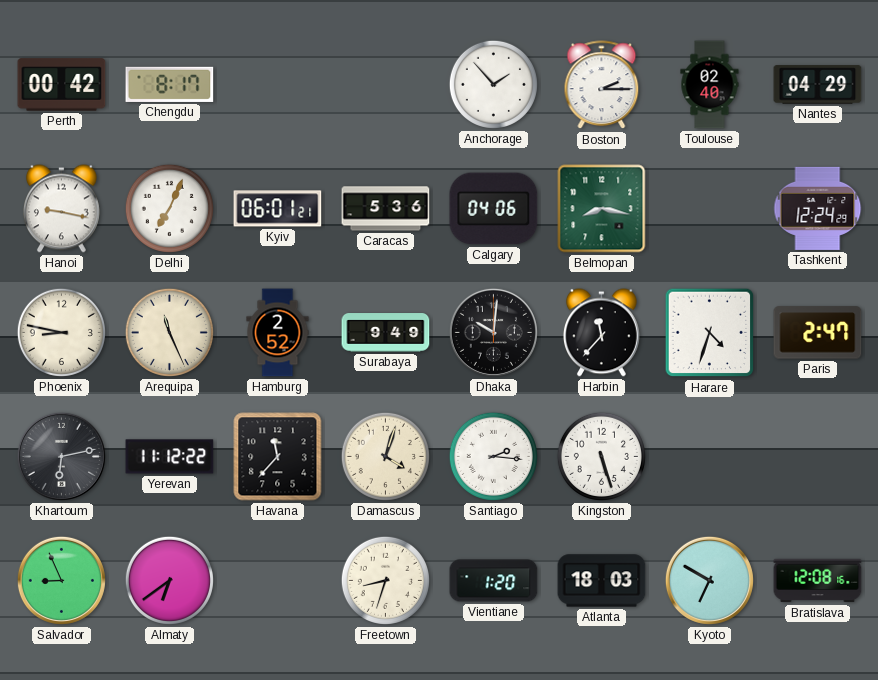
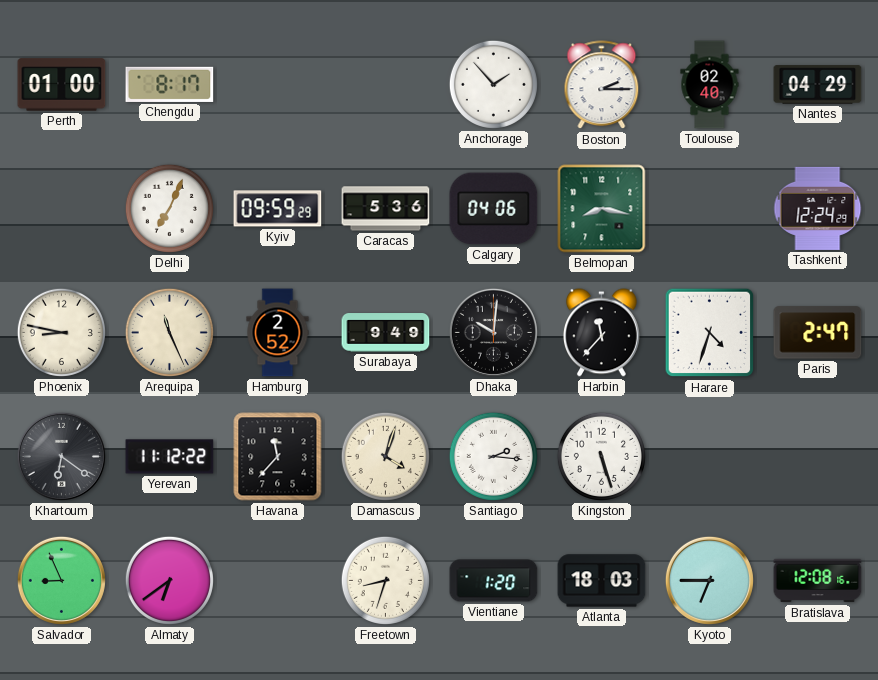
Perth: 00:42 -> 01:00
Hanoi: 9:17 -> none
Kyiv: 06:01 -> 09:59
Khartoum: 6:13 -> 6:21
Kyoto: 6:50 -> 6:45
